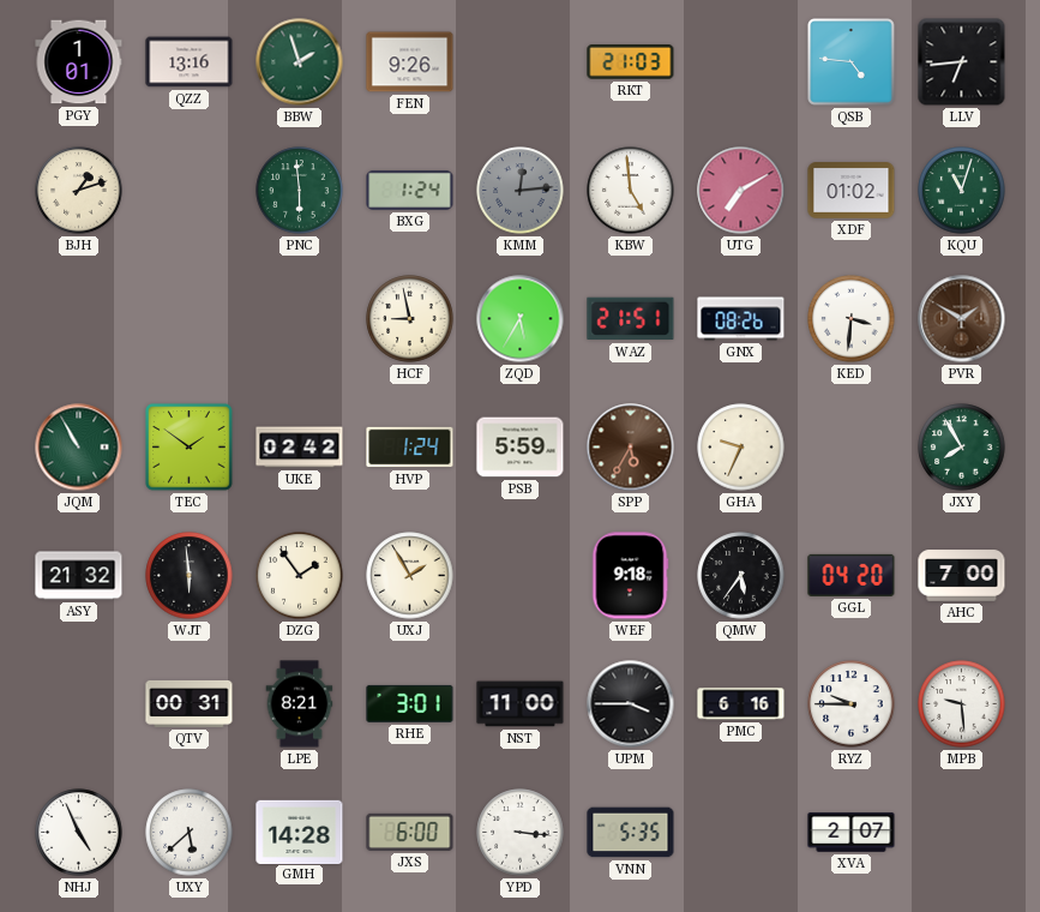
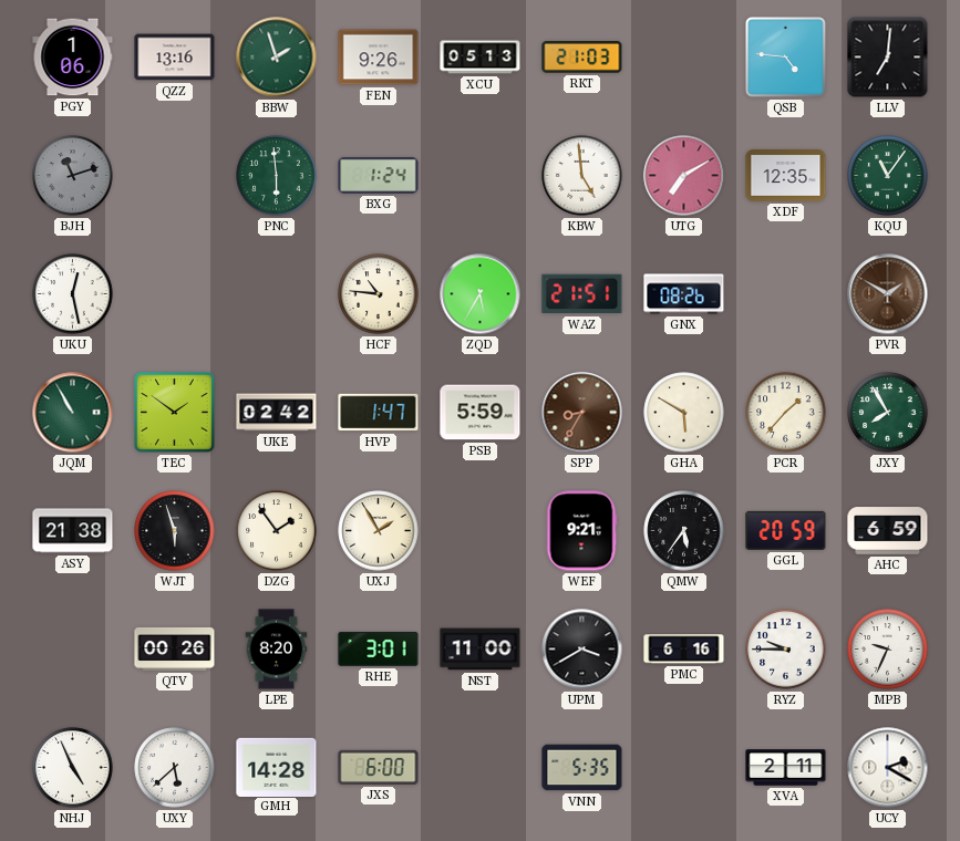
PGY: 1:01 -> 1:06
XCU: none -> 05:13
LLV: 6:44 -> 7:01
BJH: 1:12 -> 11:12
BJH dial: cream -> grey
KMM: 12:14 -> none
XDF: 01:02 -> 12:35
KQU: 11:03 -> 11:06
UKU: none -> 12:28
HCF: 8:58 -> 10:46
KED: 3:31 -> none
HVP: 1:24 -> 1:47
SPP: 5:35 -> 8:35
GHA: 9:34 -> 5:50
PCR: none -> 1:37
ASY: 21:32 -> 21:38
WJT: 5:59 -> 5:57
WEF: 9:18 -> 9:21
GGL: 04:20 -> 20:59
AHC: 7:00 -> 6:59
QTV: 00:31 -> 00:26
LPE: 8:21 -> 8:20
UPM: 3:45 -> 3:40
MPB: 9:29 -> 9:34
YPD: 3:16 -> none
XVA: 2:07 -> 2:11
UCY: none -> 2:20
